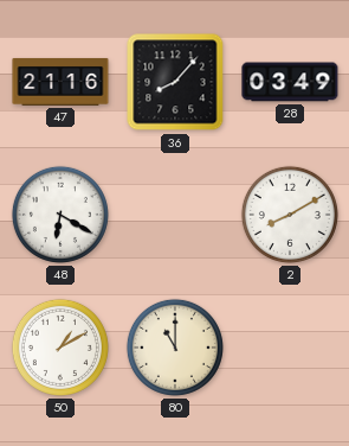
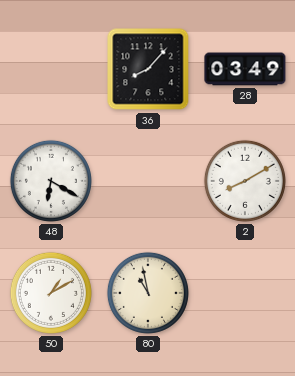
47: 21:16 -> none
80: 11:00 -> 10:58
